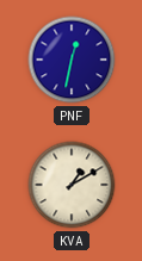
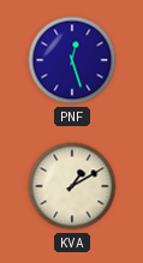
PNF: 12:32 -> 12:27
